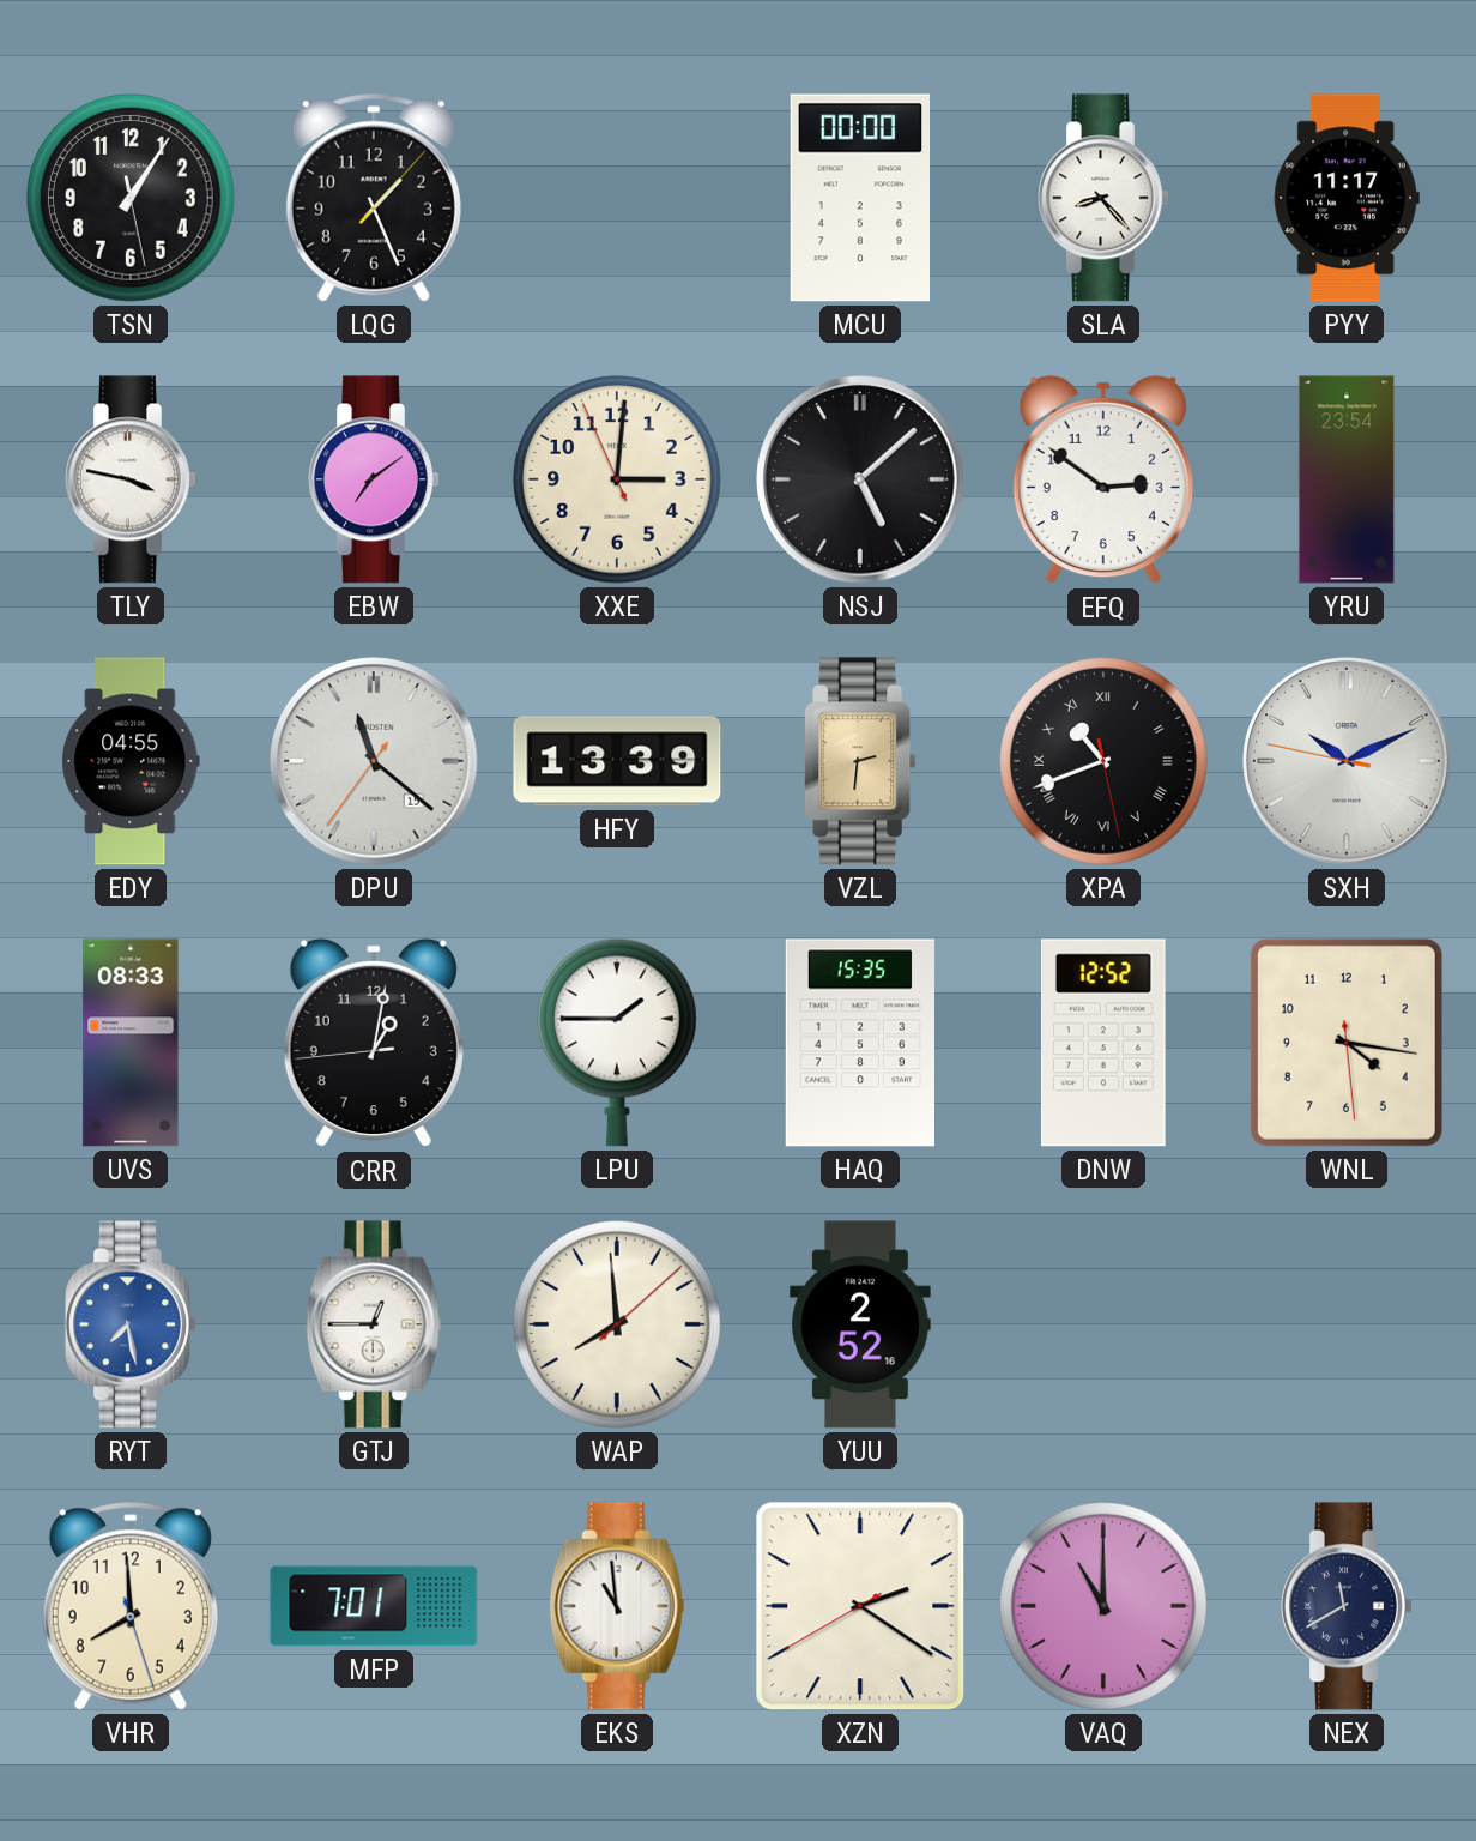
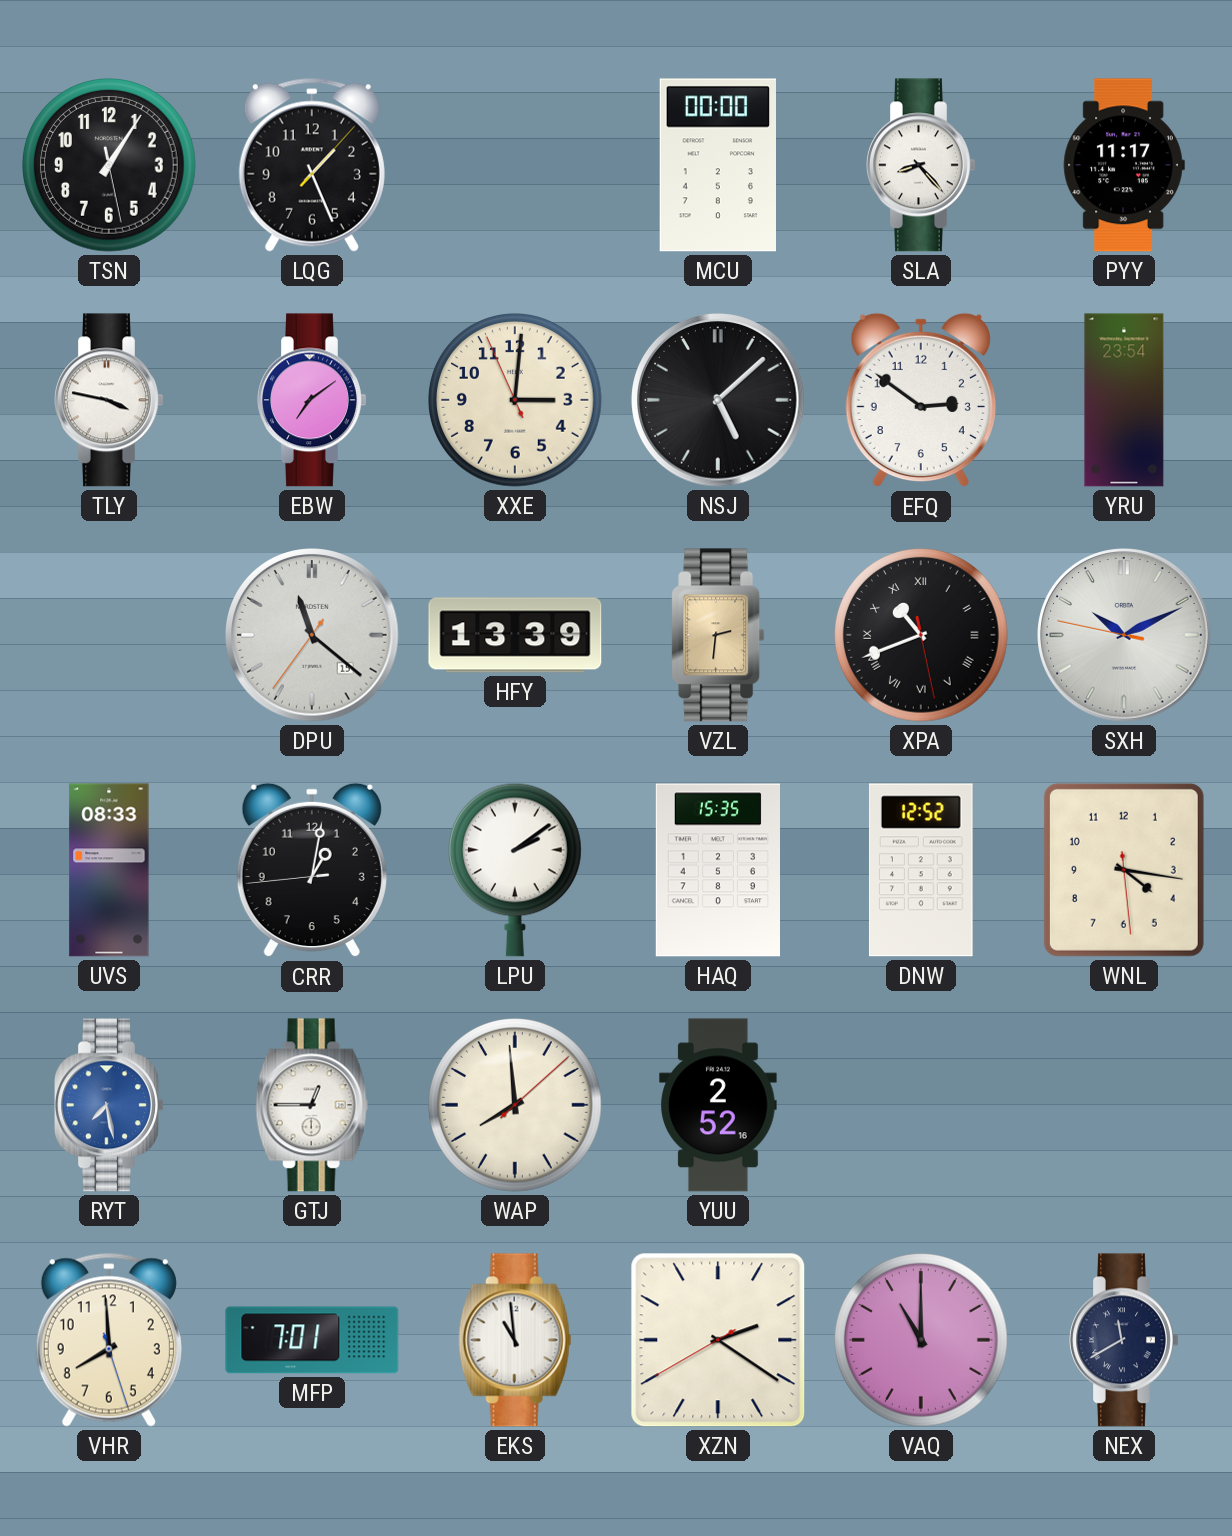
EDY: 04:55 -> none
LPU: 1:45 -> 2:09
